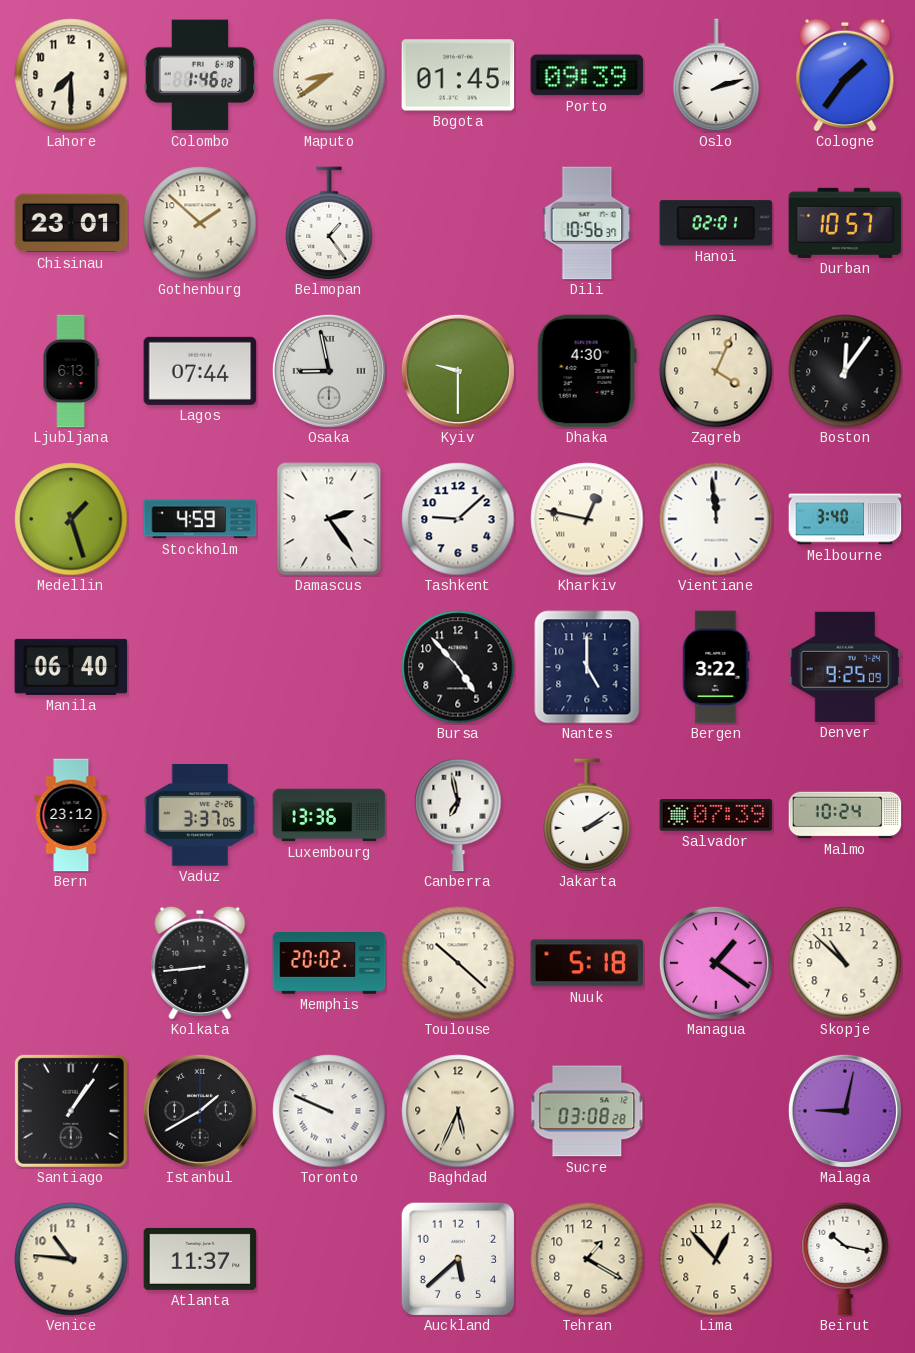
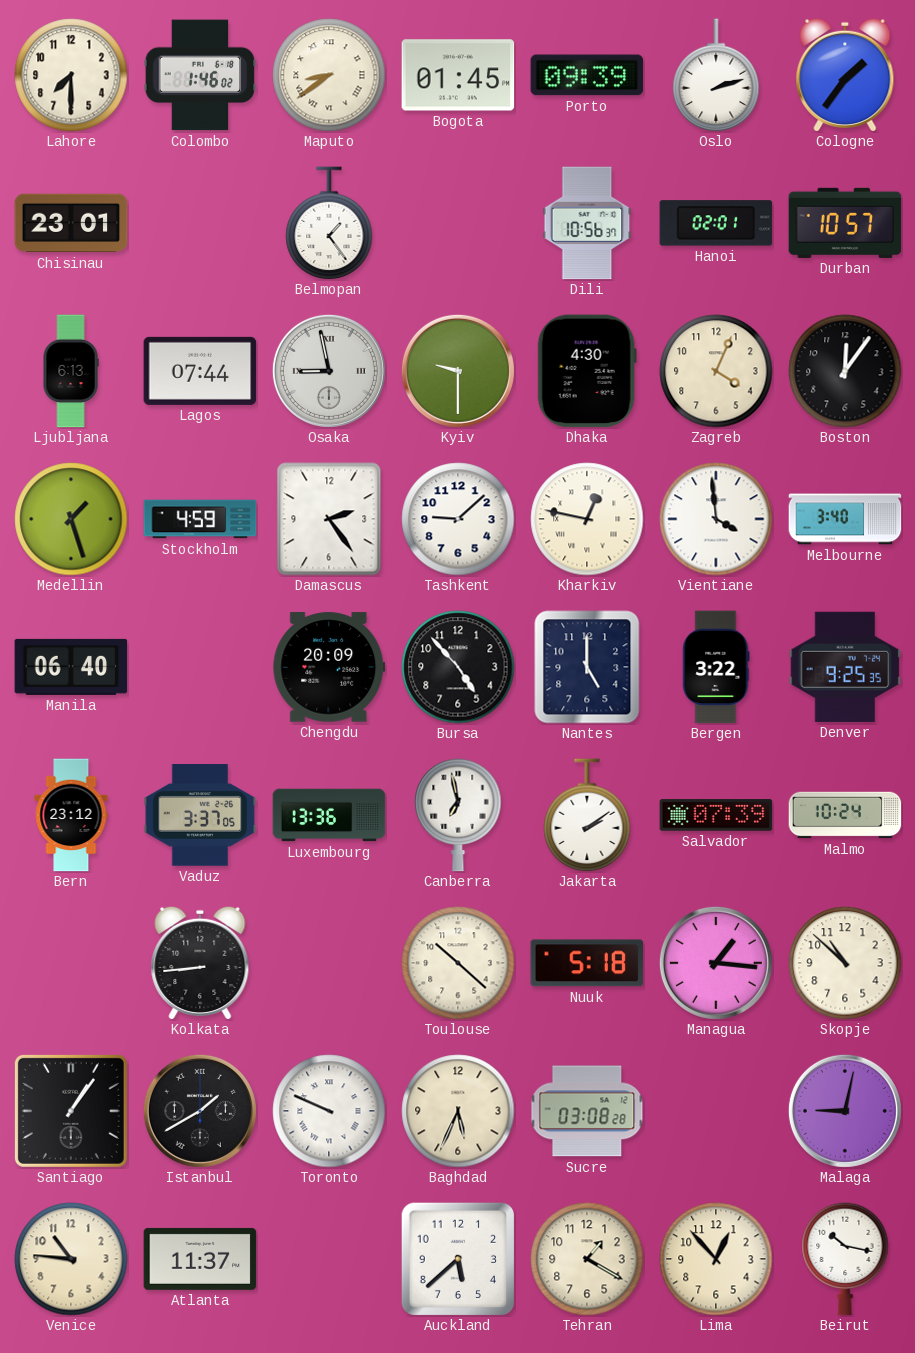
Gothenburg: 1:52 -> none
Vientiane: 11:59 -> 3:59
Chengdu: none -> 20:09
Denver: 9:25:09 -> 9:25:35
Memphis: 20:02 -> none
Managua: 1:21 -> 1:16
